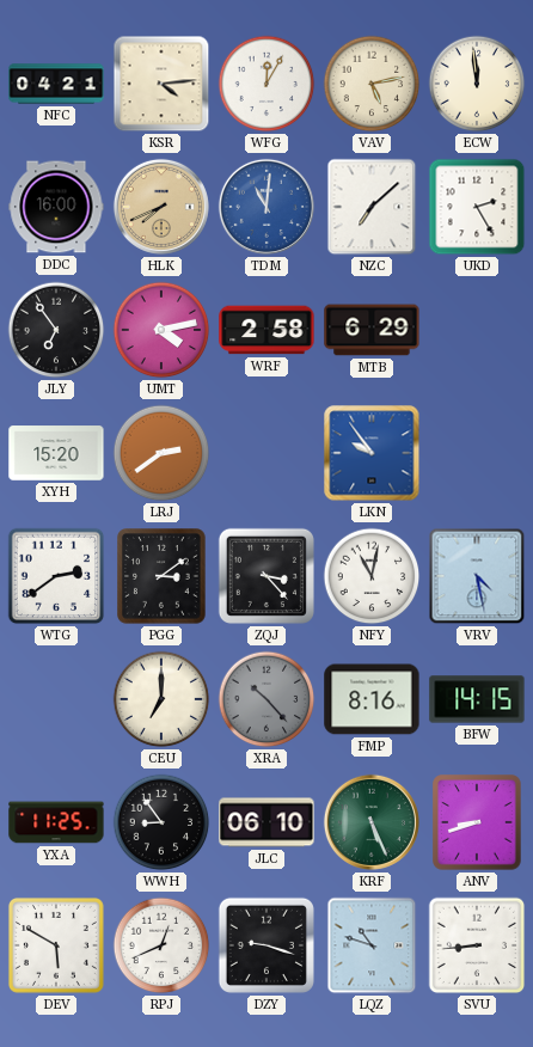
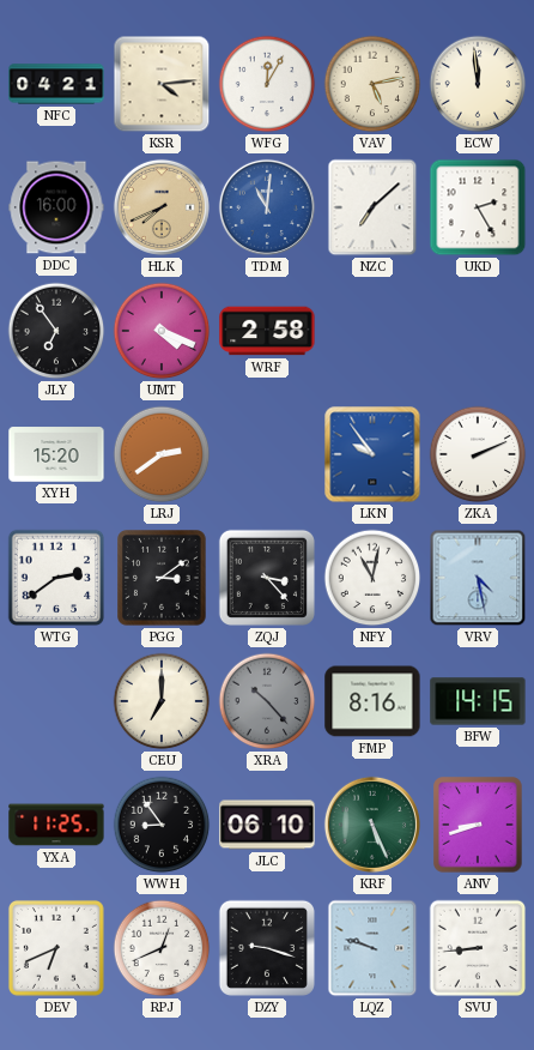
UMT: 4:13 -> 4:19
MTB: 6:29 -> none
ZKA: none -> 2:11
DEV: 5:50 -> 6:41
LQZ: 10:48 -> 9:48
